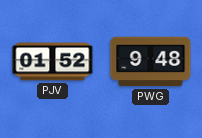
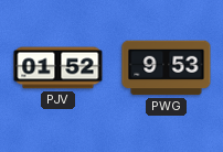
PWG: 9:48 -> 9:53
